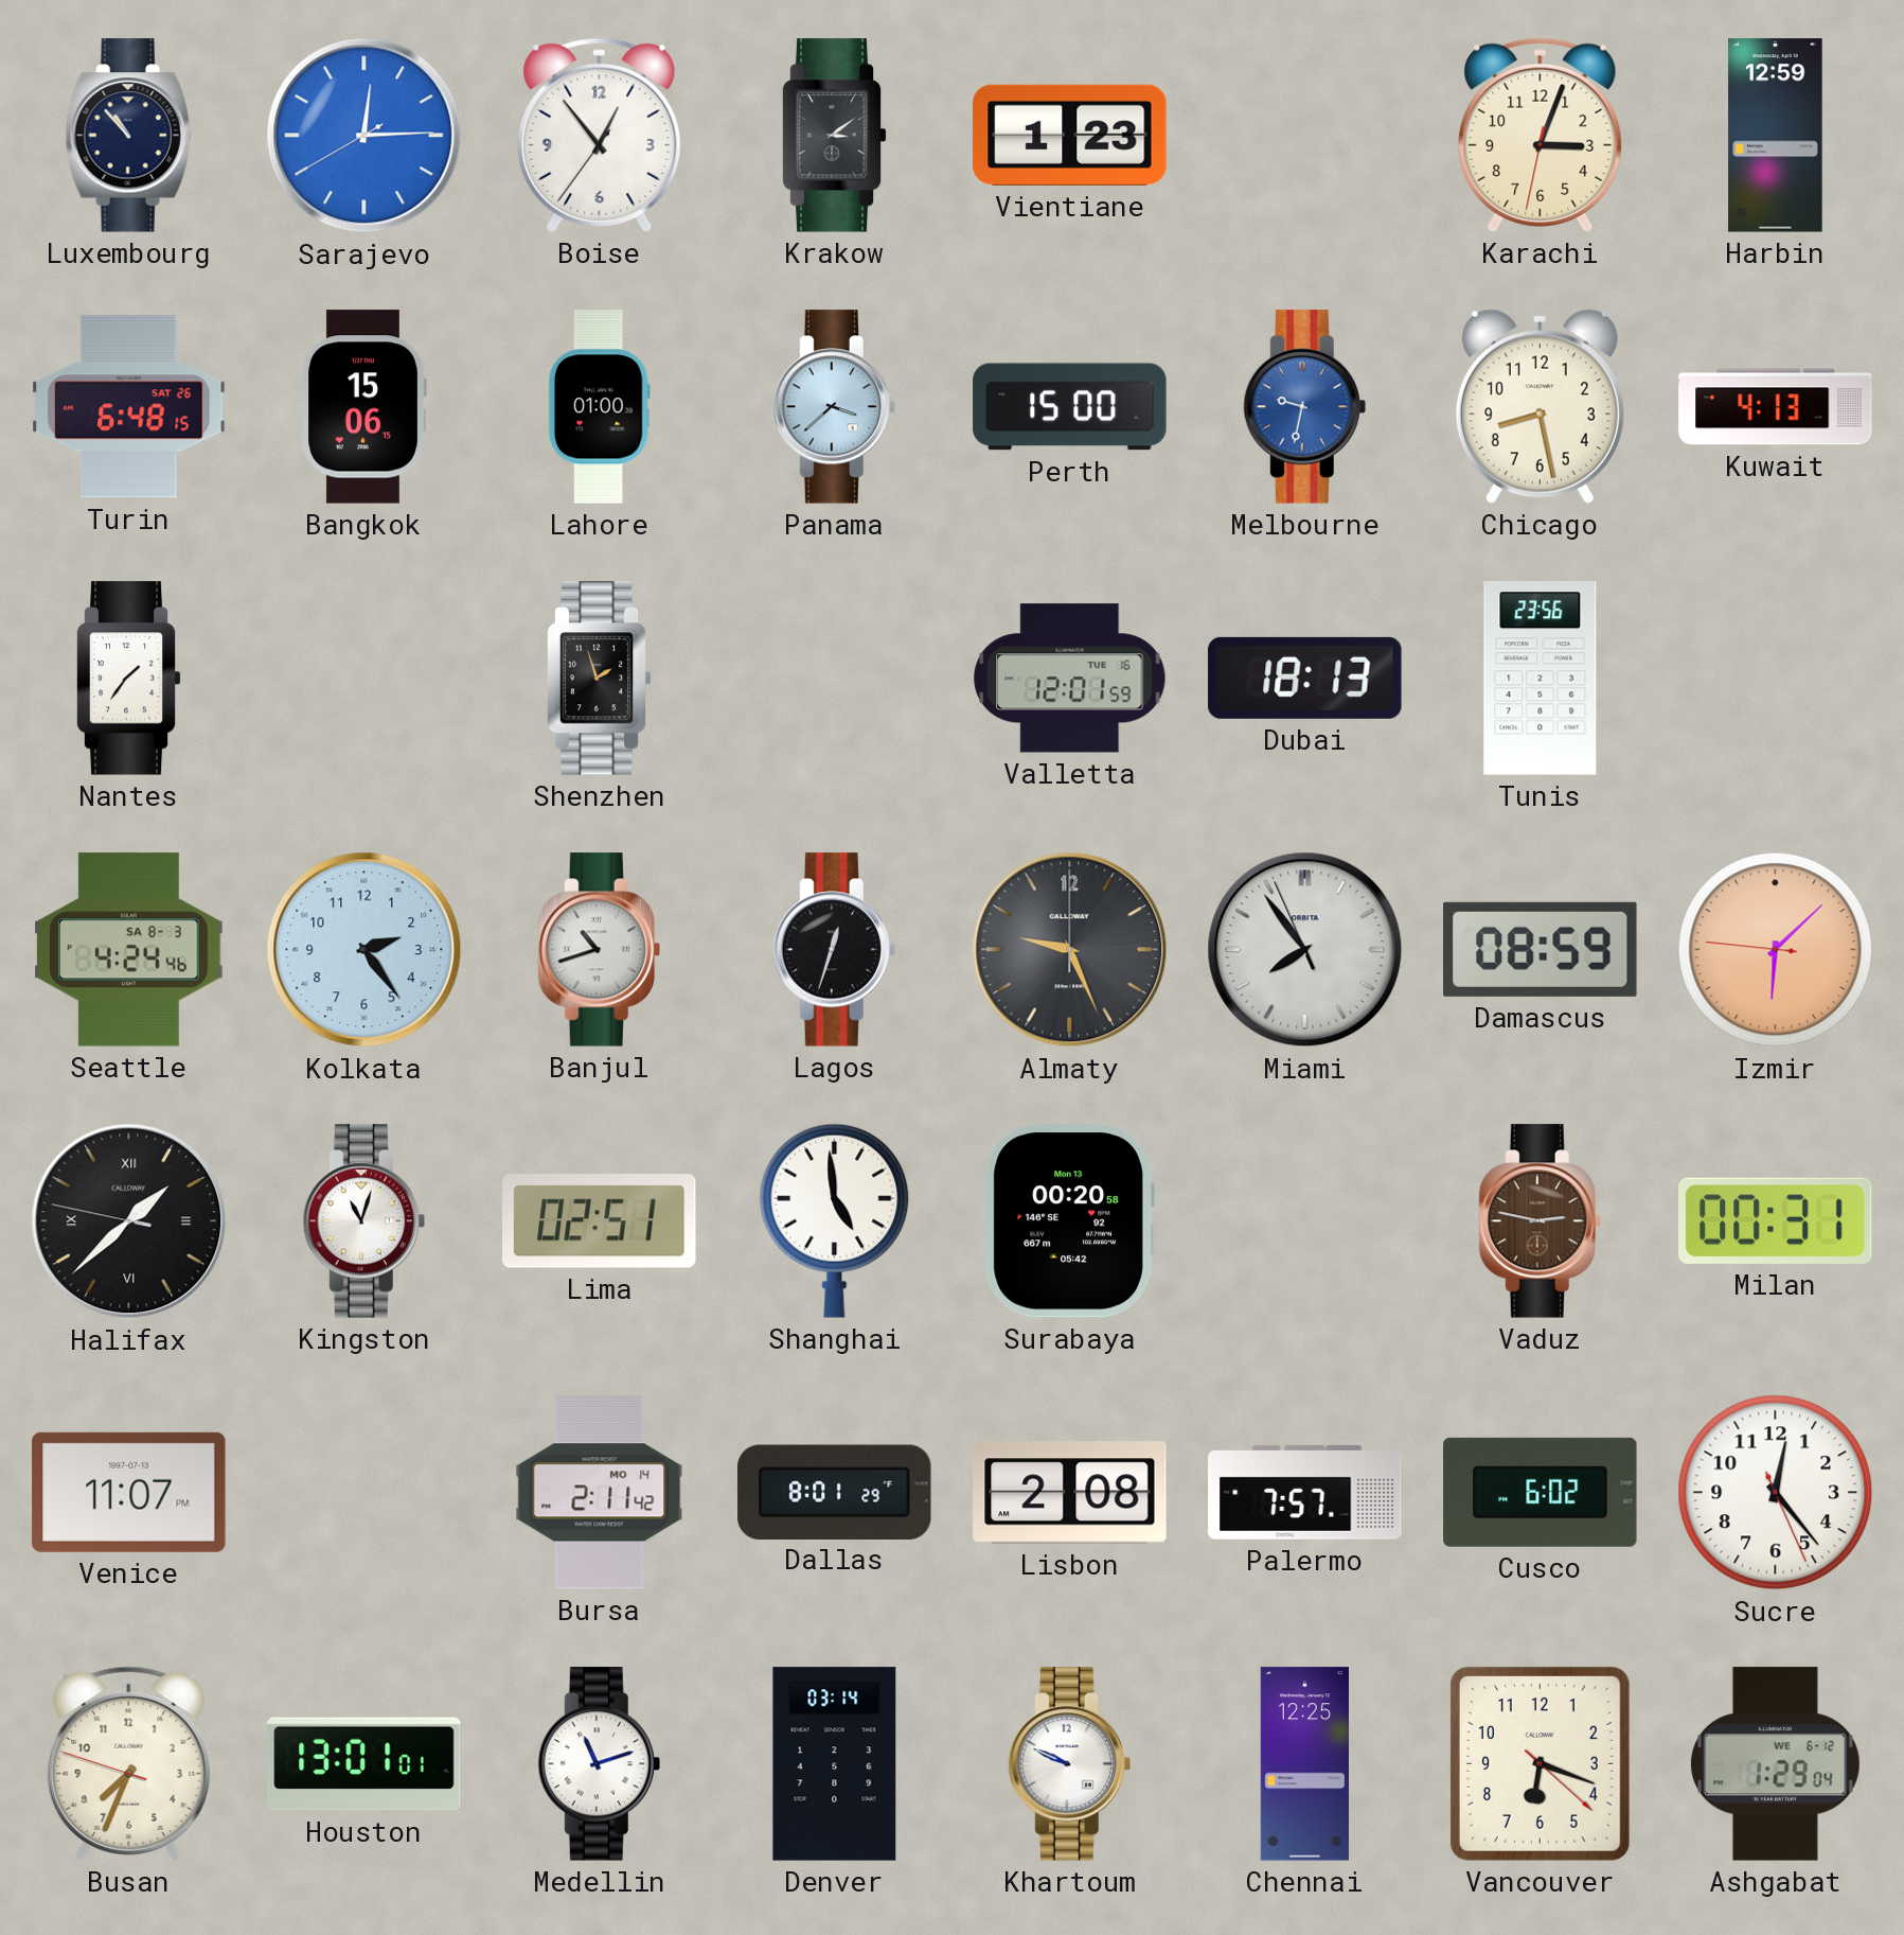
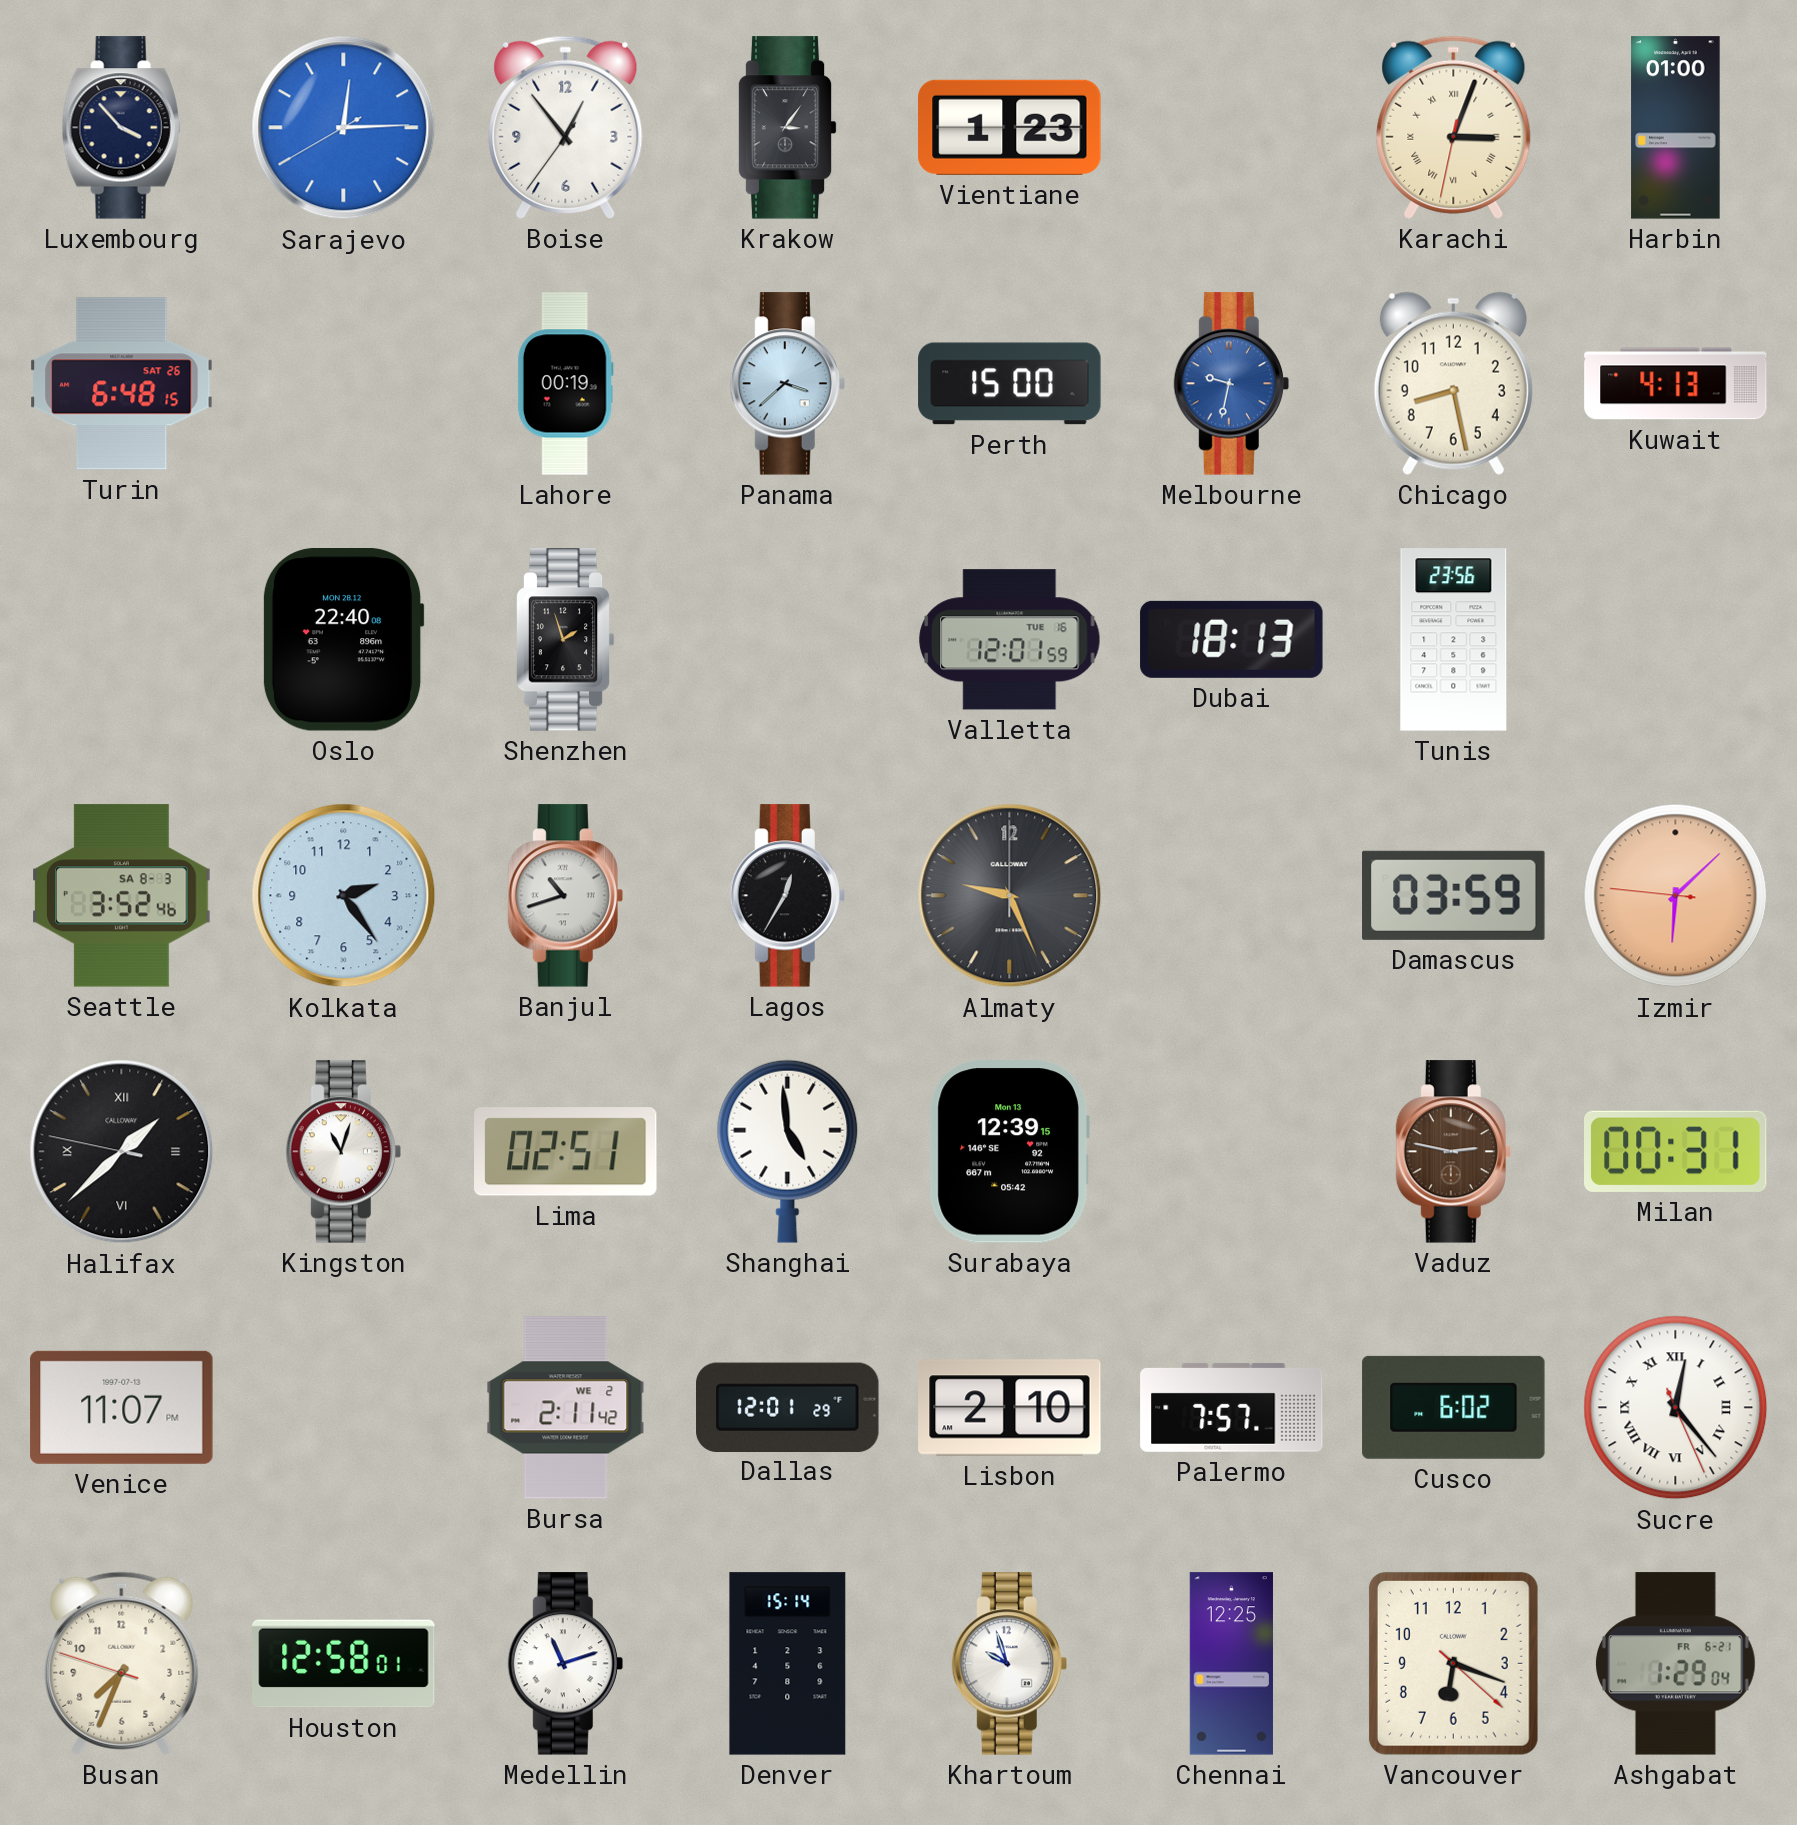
Luxembourg: 10:53 -> 3:53
Krakow: 3:09 -> 3:06
Karachi numerals: Arabic -> Roman
Harbin: 12:59 -> 01:00
Bangkok: 15:06 -> none
Lahore: 01:00 -> 00:19
Nantes: 1:36 -> none
Oslo: none -> 22:40
Seattle: 4:24 -> 3:52
Lagos: 12:33 -> 12:35
Miami: 7:53 -> none
Damascus: 08:59 -> 03:59
Surabaya: 00:20 -> 12:39
Bursa date: MO 14 -> WE 2
Dallas: 8:01 -> 12:01
Lisbon: 2:08 -> 2:10
Sucre numerals: Arabic -> Roman
Houston: 13:01 -> 12:58
Denver: 03:14 -> 15:14
Khartoum: 9:49 -> 9:57
Ashgabat date: WE 6-12 -> FR 6-21
